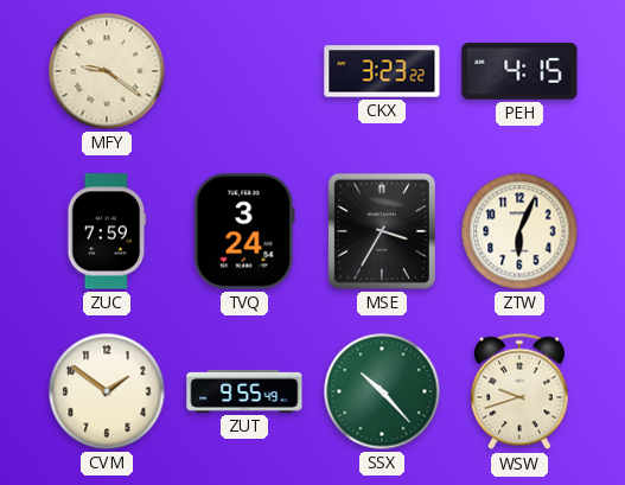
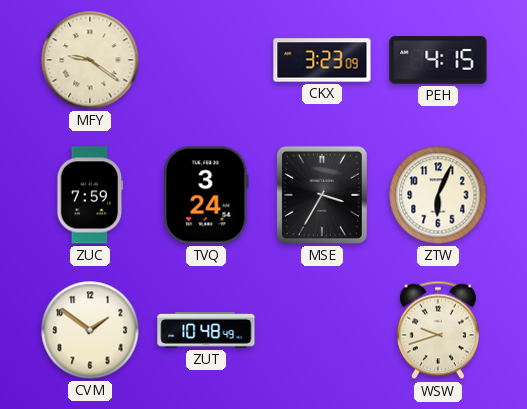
CKX: 3:23:22 -> 3:23:09
ZUT: 9:55 -> 10:48
SSX: 10:23 -> none
